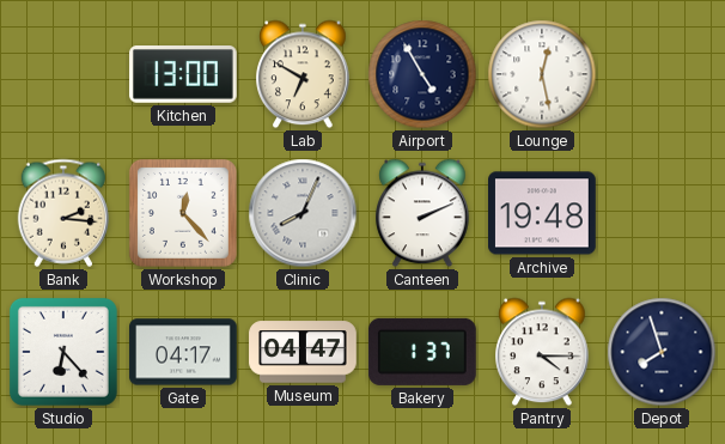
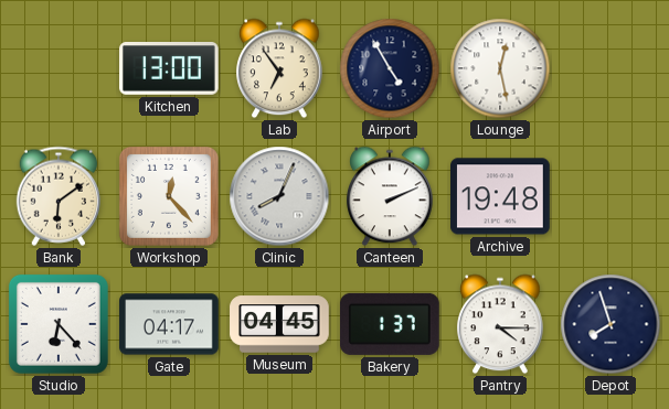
Lab: 6:50 -> 6:54
Bank: 2:16 -> 6:09
Museum: 04:47 -> 04:45
